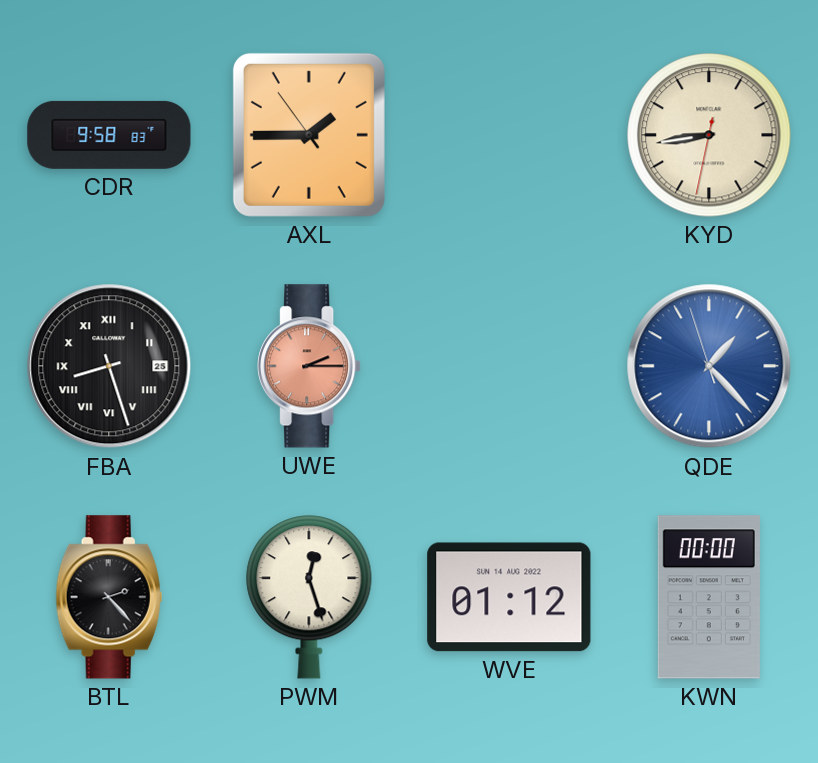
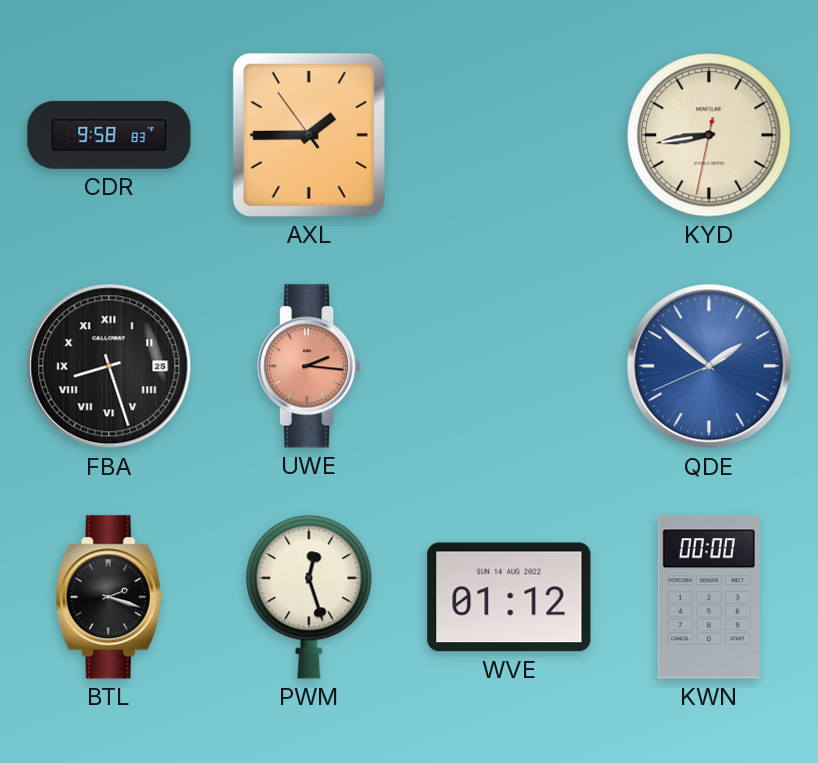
UWE: 2:15 -> 2:16
QDE: 1:22 -> 1:51
BTL: 2:23 -> 2:18
